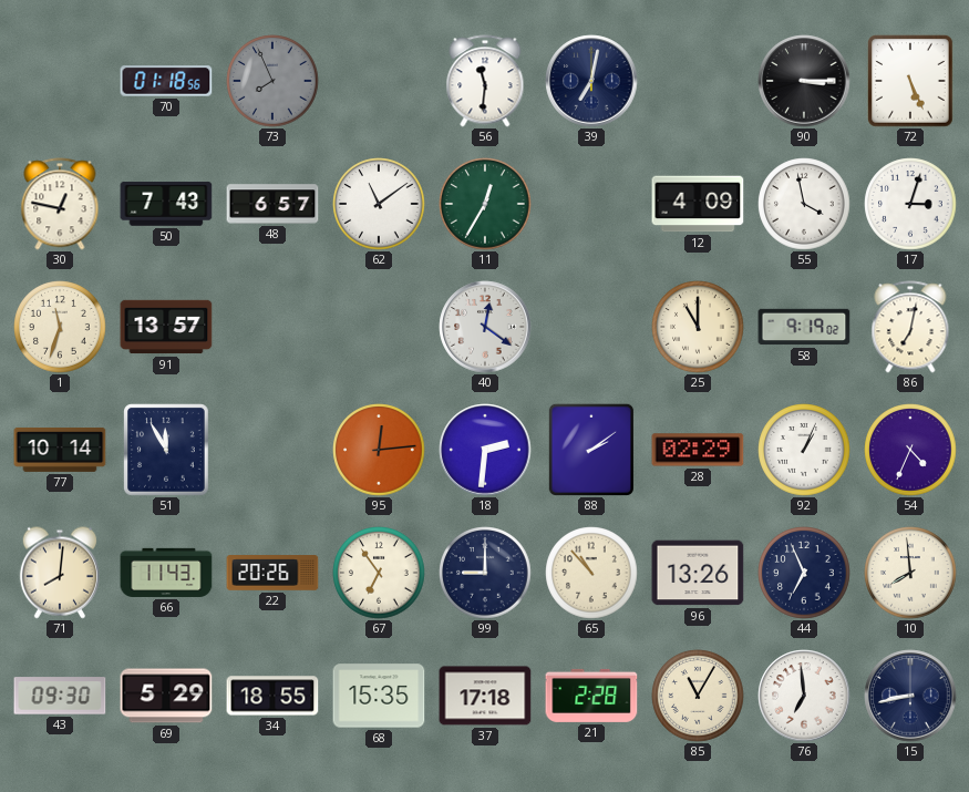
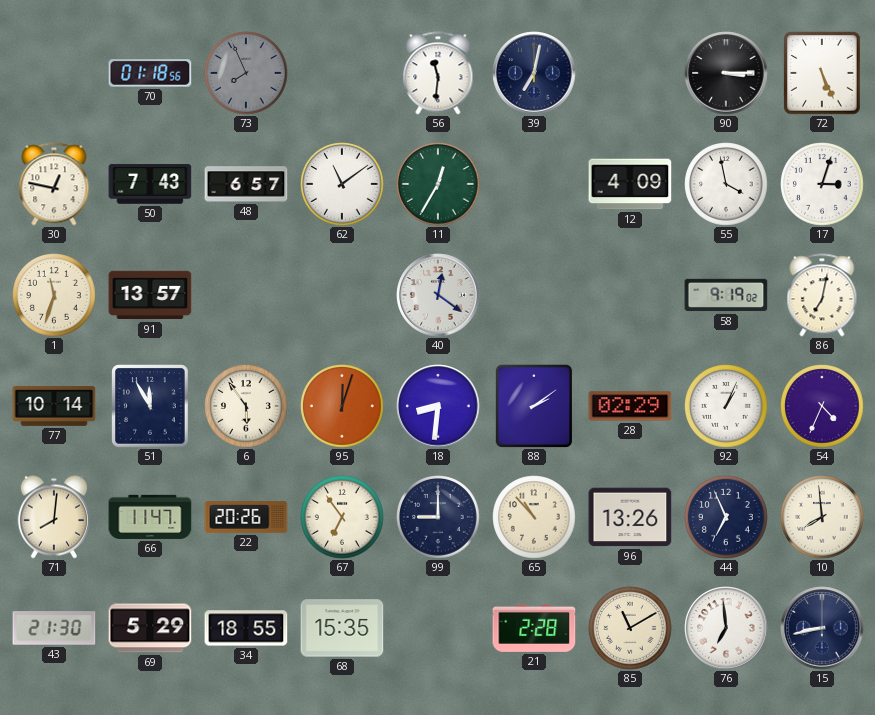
25: 11:00 -> none
6: none -> 5:54
95: 12:14 -> 12:03
18: 2:31 -> 8:31
66: 11:43 -> 11:47
43: 09:30 -> 21:30
37: 17:18 -> none
85: 11:05 -> 11:10
